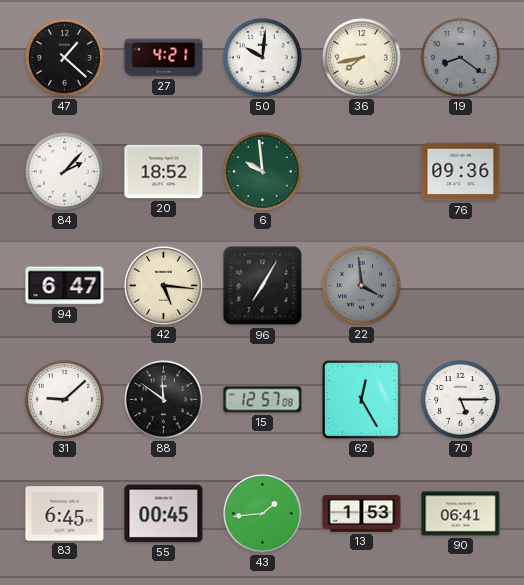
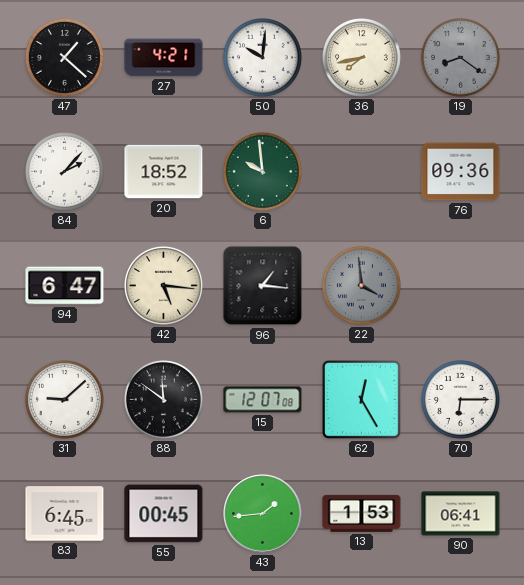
96: 7:05 -> 1:16
15: 12:57 -> 12:07
70: 5:15 -> 6:15
